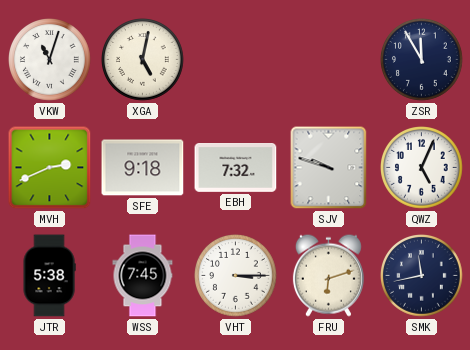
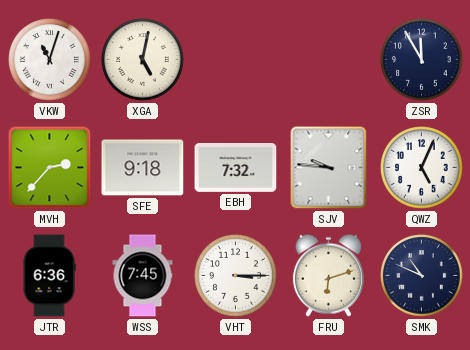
MVH: 2:41 -> 2:37
SJV: 9:48 -> 9:46
JTR: 5:38 -> 6:36
SMK: 11:43 -> 10:49
